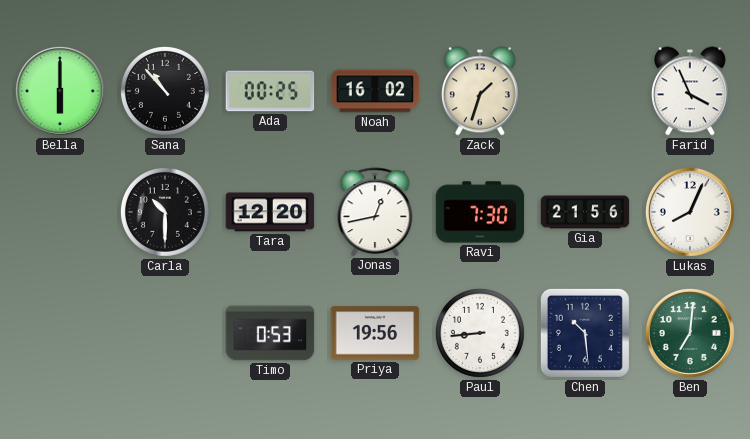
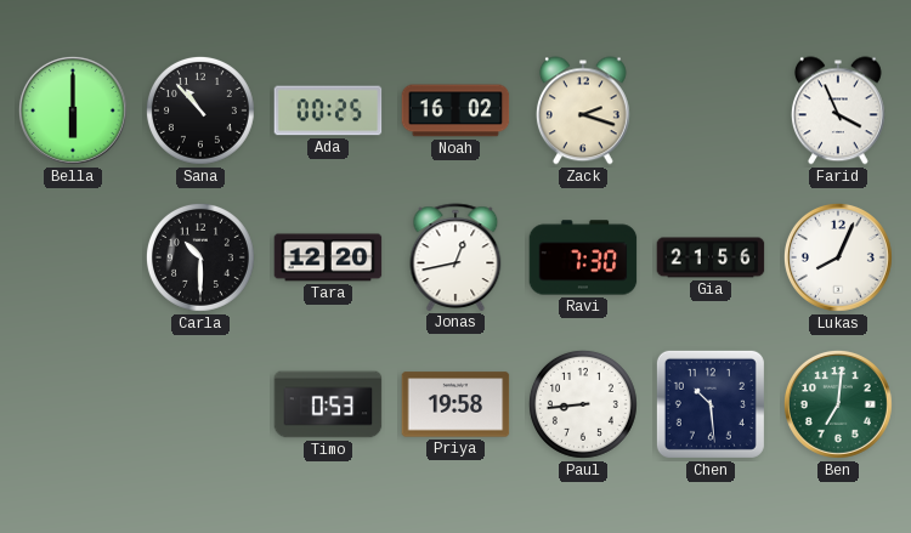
Zack: 1:33 -> 2:18
Priya: 19:56 -> 19:58
